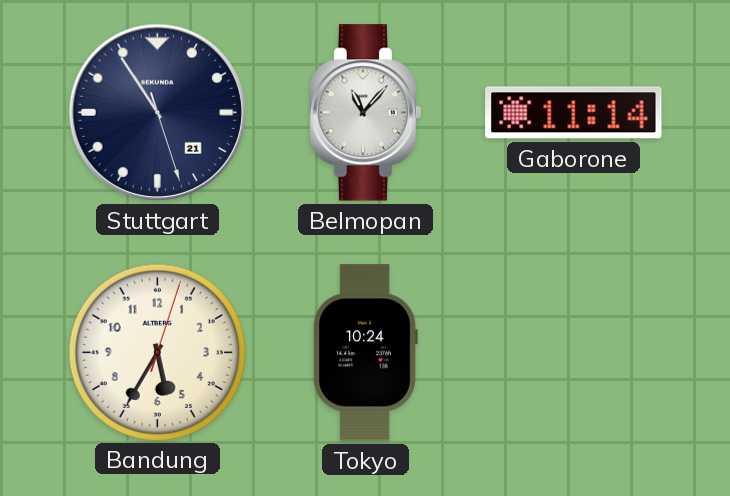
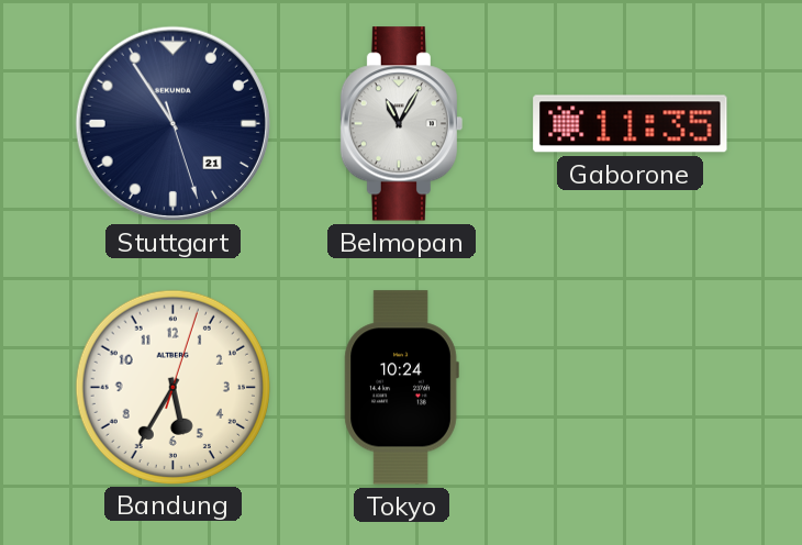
Belmopan: 11:07 -> 11:05
Gaborone: 11:14 -> 11:35
